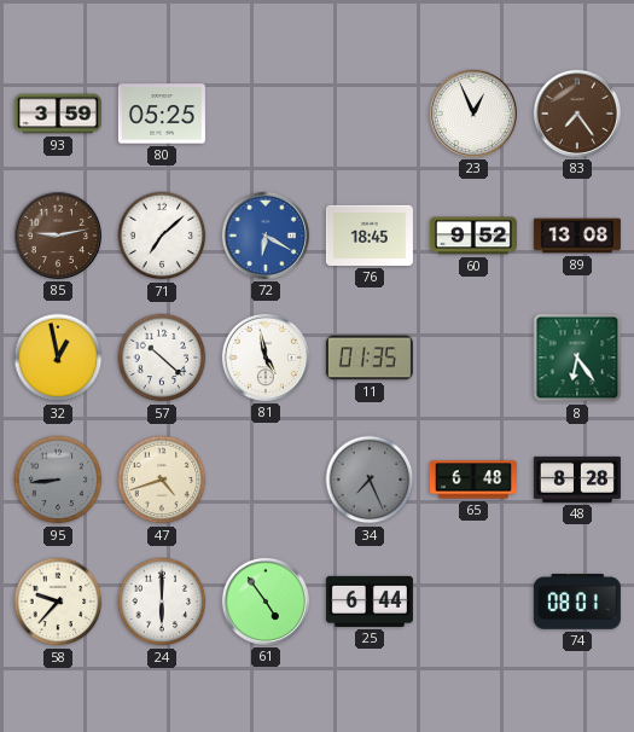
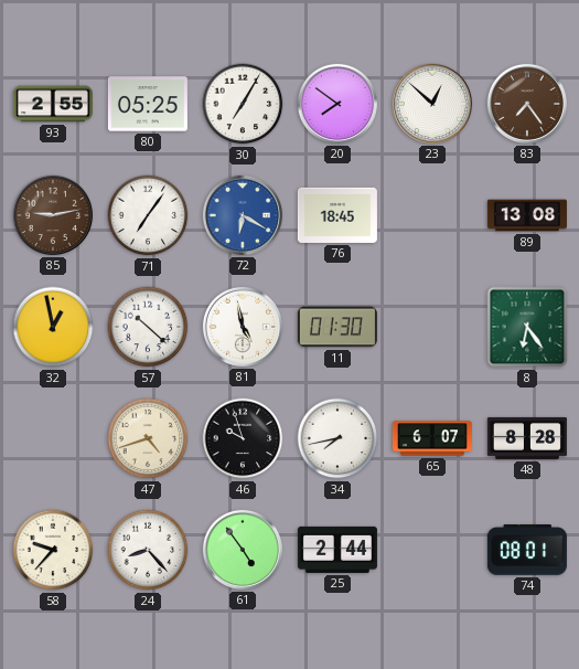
93: 3:59 -> 2:55
30: none -> 7:05
20: none -> 7:51
23: 12:56 -> 12:52
71: 7:08 -> 7:06
60: 9:52 -> none
11: 01:35 -> 01:30
95: 8:44 -> none
46: none -> 9:57
34: 7:26 -> 7:43
34 dial: grey -> white
65: 6:48 -> 6:07
24: 6:00 -> 8:23
25: 6:44 -> 2:44
